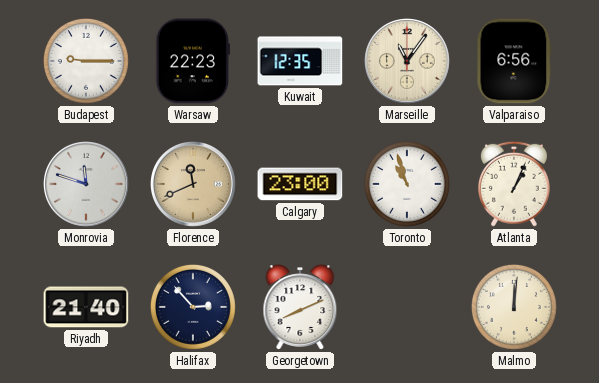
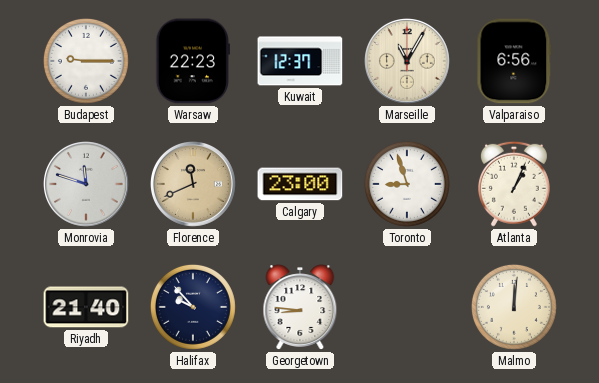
Kuwait: 12:35 -> 12:37
Marseille: 11:06 -> 11:05
Toronto: 10:57 -> 8:57
Halifax: 2:53 -> 9:53
Georgetown: 8:11 -> 8:46
